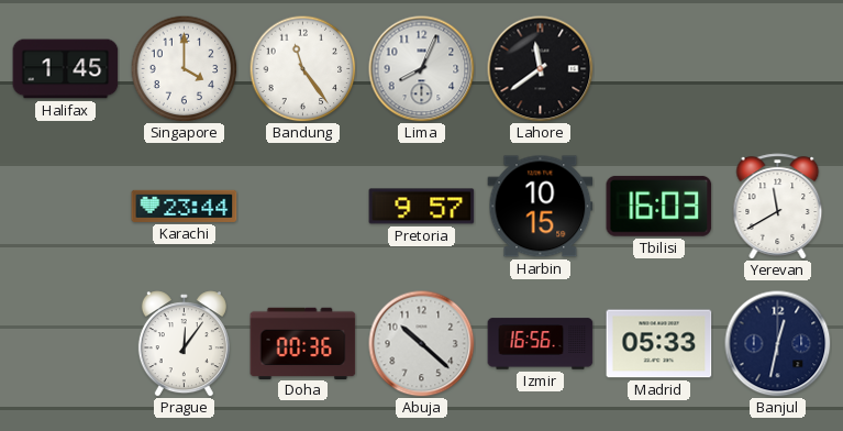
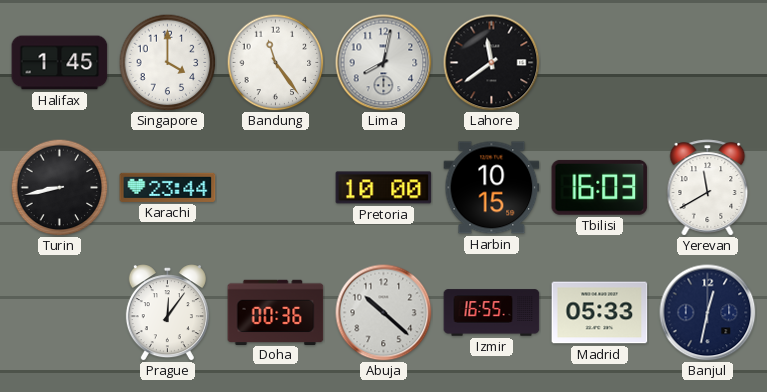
Lima: 8:04 -> 8:02
Turin: none -> 8:43
Pretoria: 9:57 -> 10:00
Izmir: 16:56 -> 16:55
